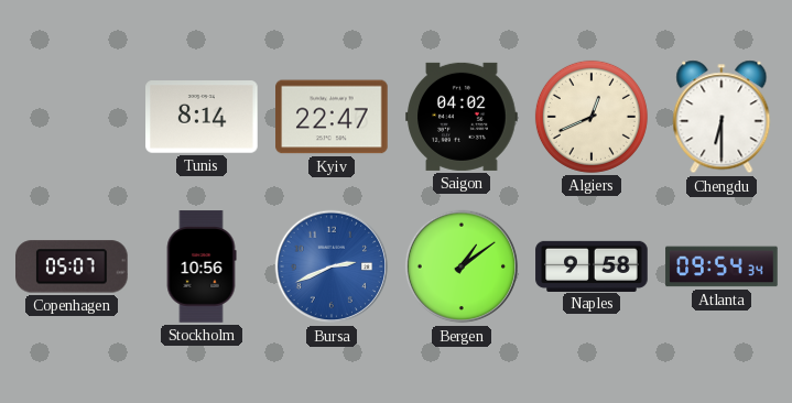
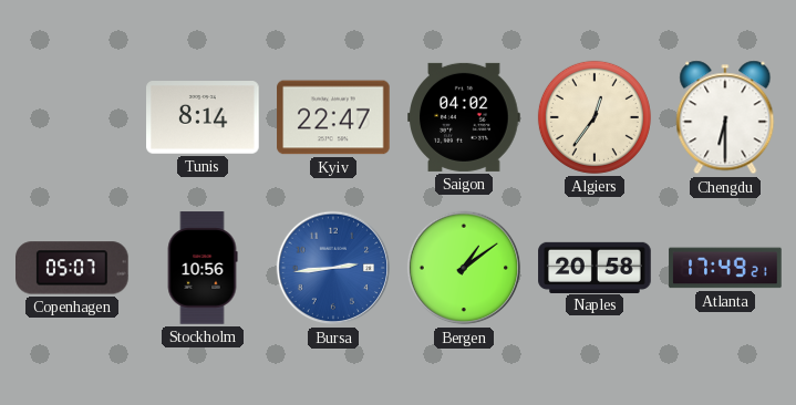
Algiers: 12:41 -> 12:36
Bursa: 2:41 -> 2:44
Naples: 9:58 -> 20:58
Atlanta: 09:54 -> 17:49
